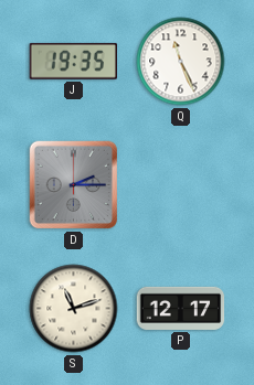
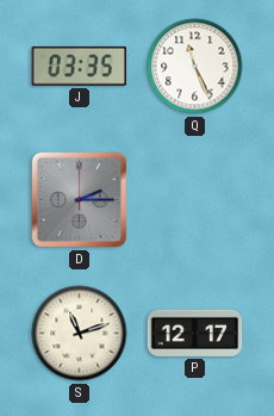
J: 19:35 -> 03:35
